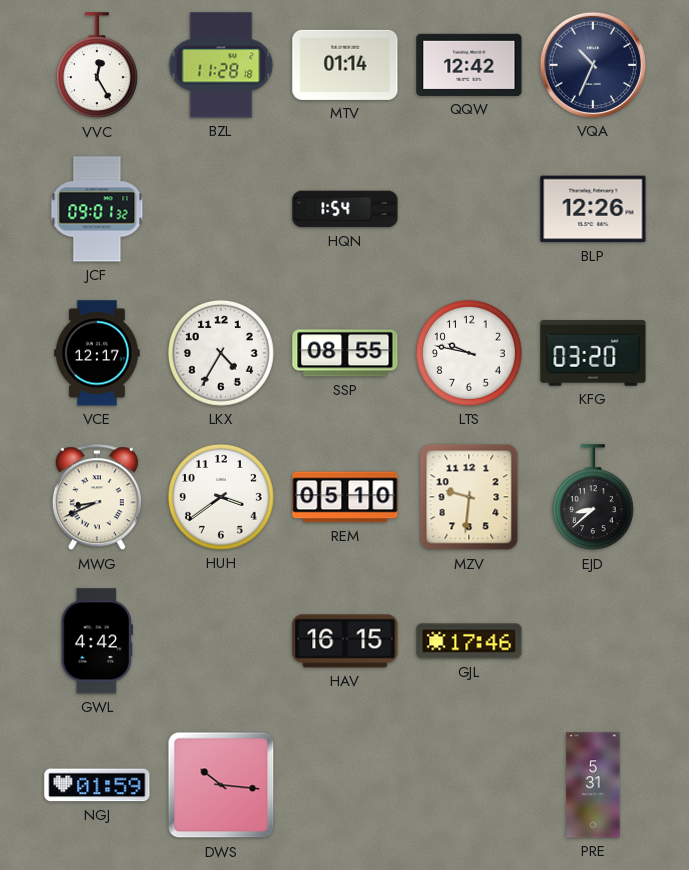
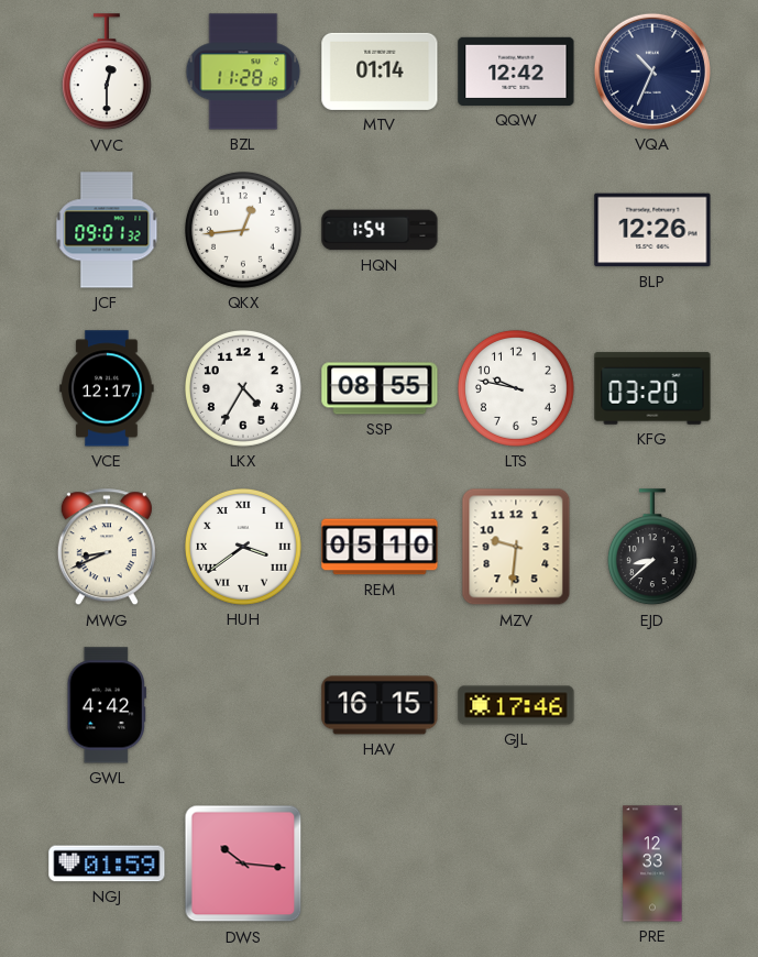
VVC: 12:25 -> 12:30
QKX: none -> 12:44
HUH numerals: Arabic -> Roman
PRE: 5:31 -> 12:33
